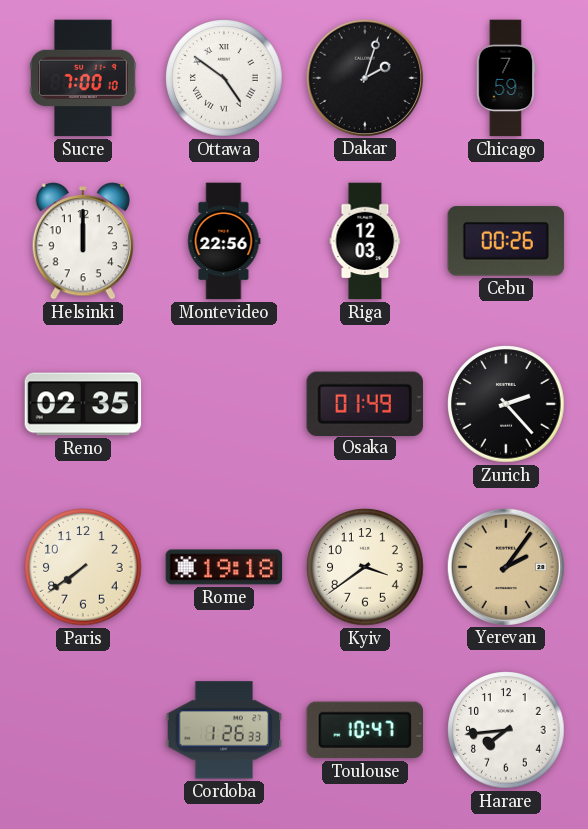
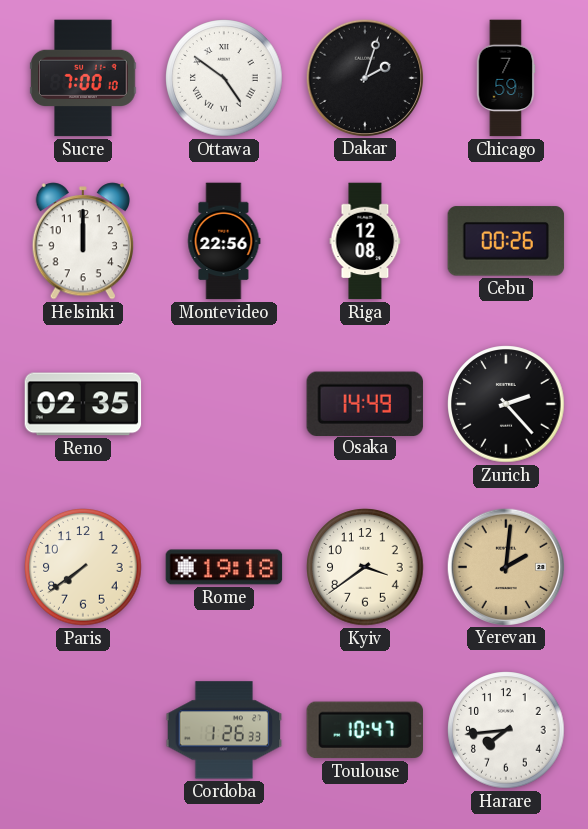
Riga: 12:03 -> 12:08
Osaka: 01:49 -> 14:49
Yerevan: 2:06 -> 2:01
